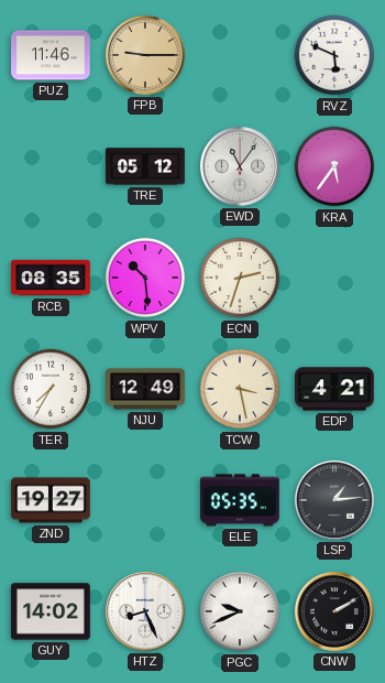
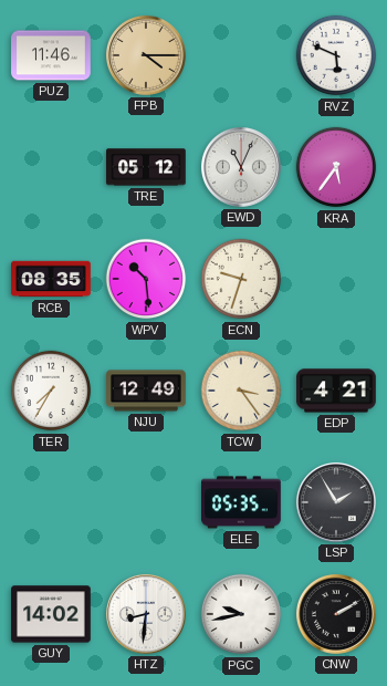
FPB: 9:15 -> 4:15
EWD: 11:06 -> 11:04
ECN: 2:33 -> 9:33
TCW: 3:28 -> 3:24
ZND: 19:27 -> none
LSP: 1:14 -> 1:55
HTZ: 8:26 -> 8:31
PGC: 9:41 -> 9:43
